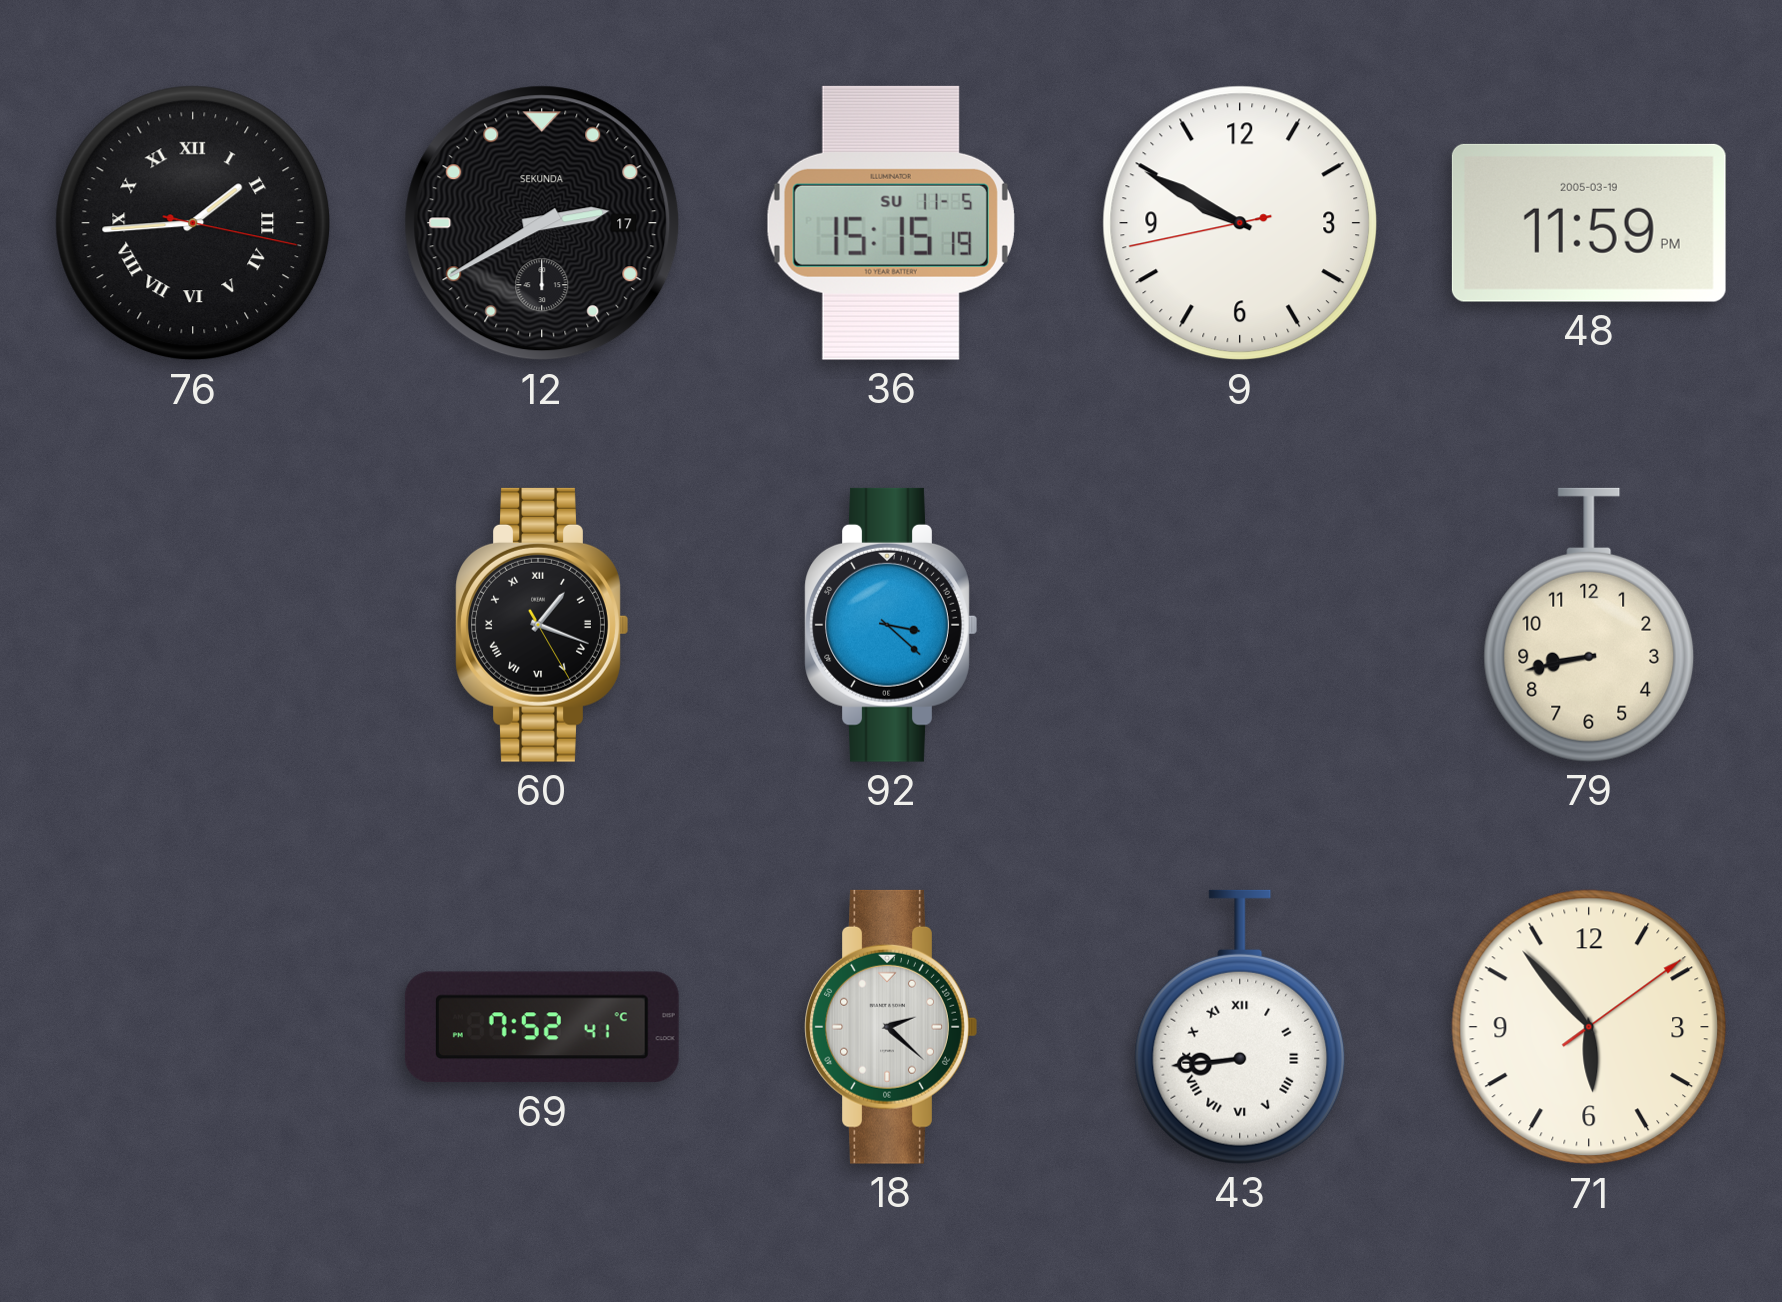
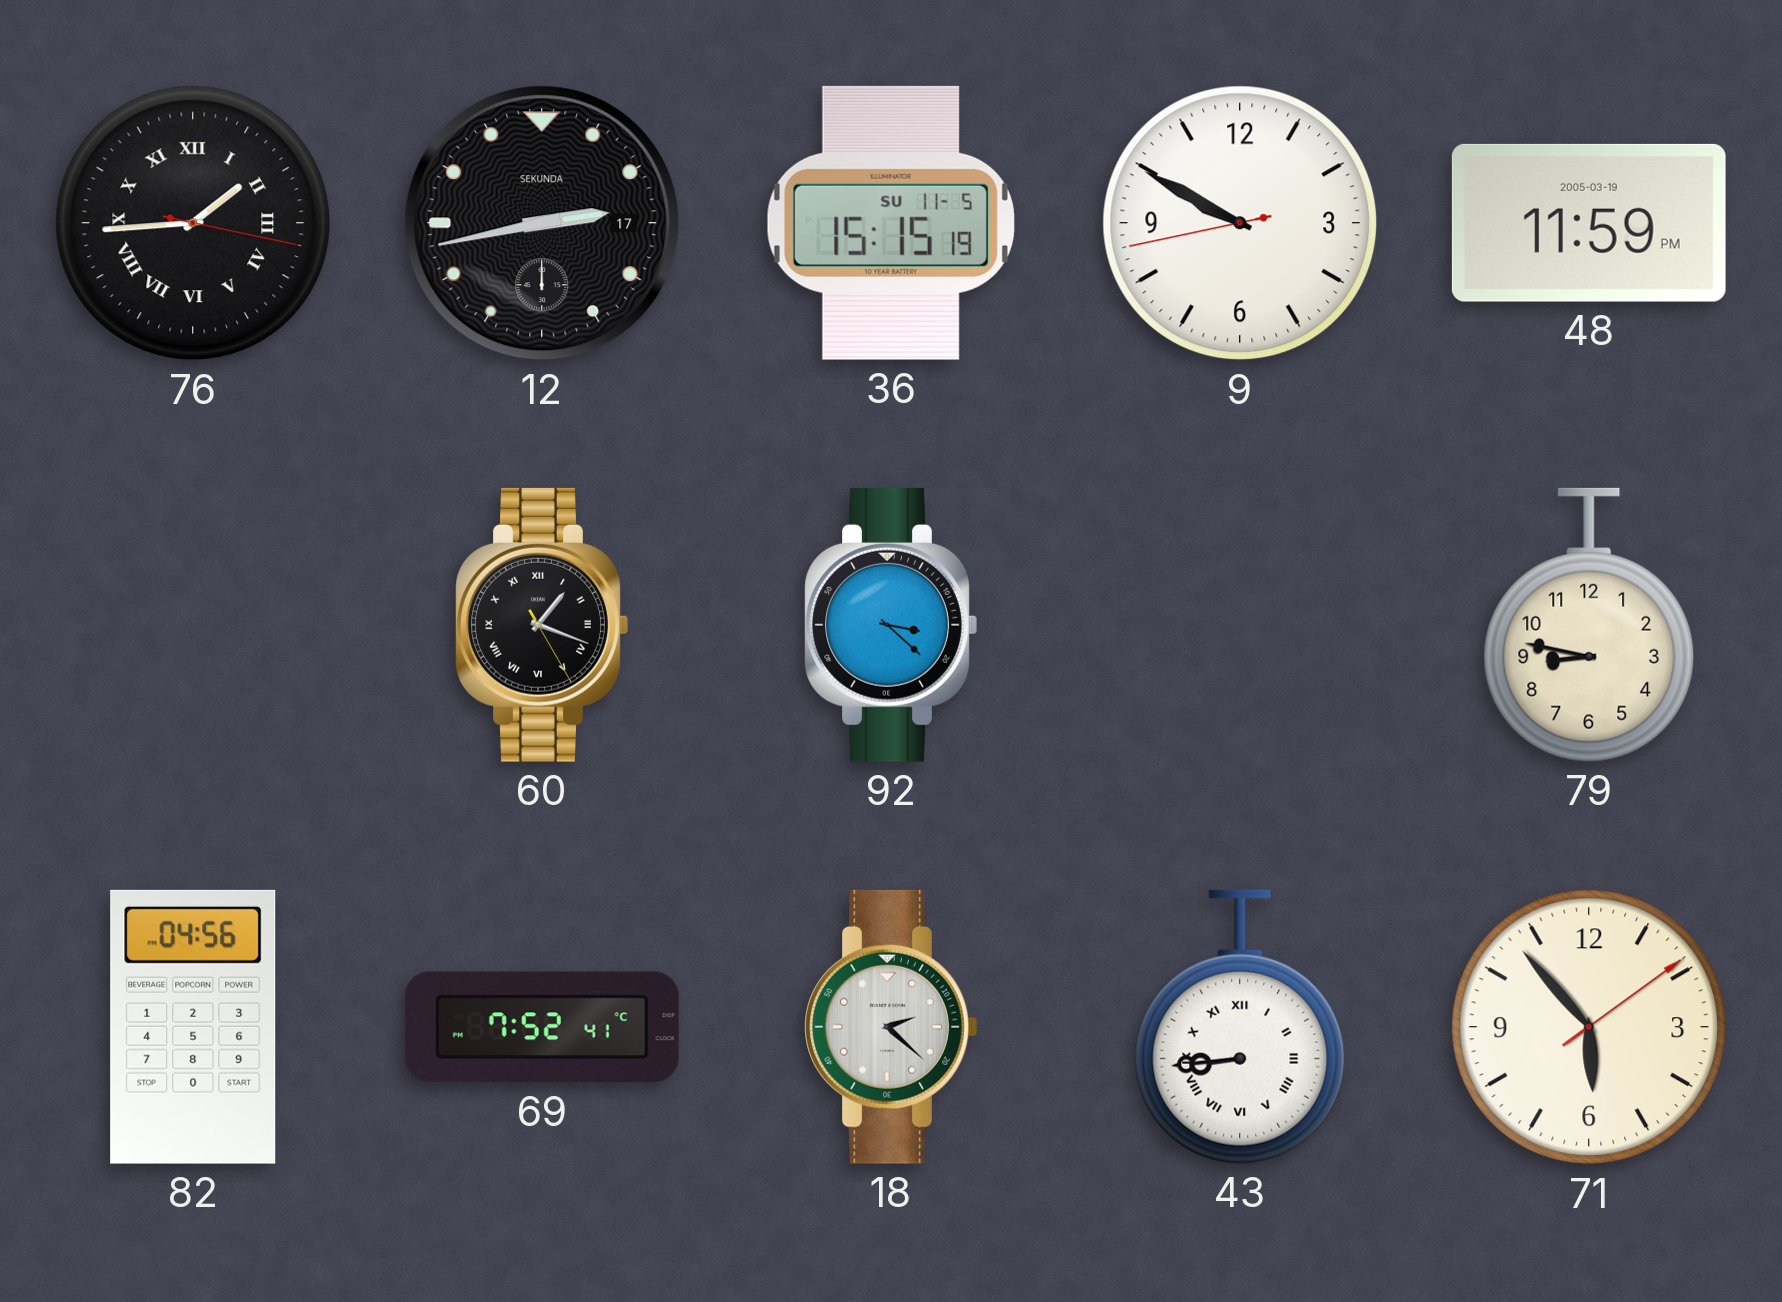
12: 2:40 -> 2:43
79: 8:43 -> 8:47
82: none -> 04:56
